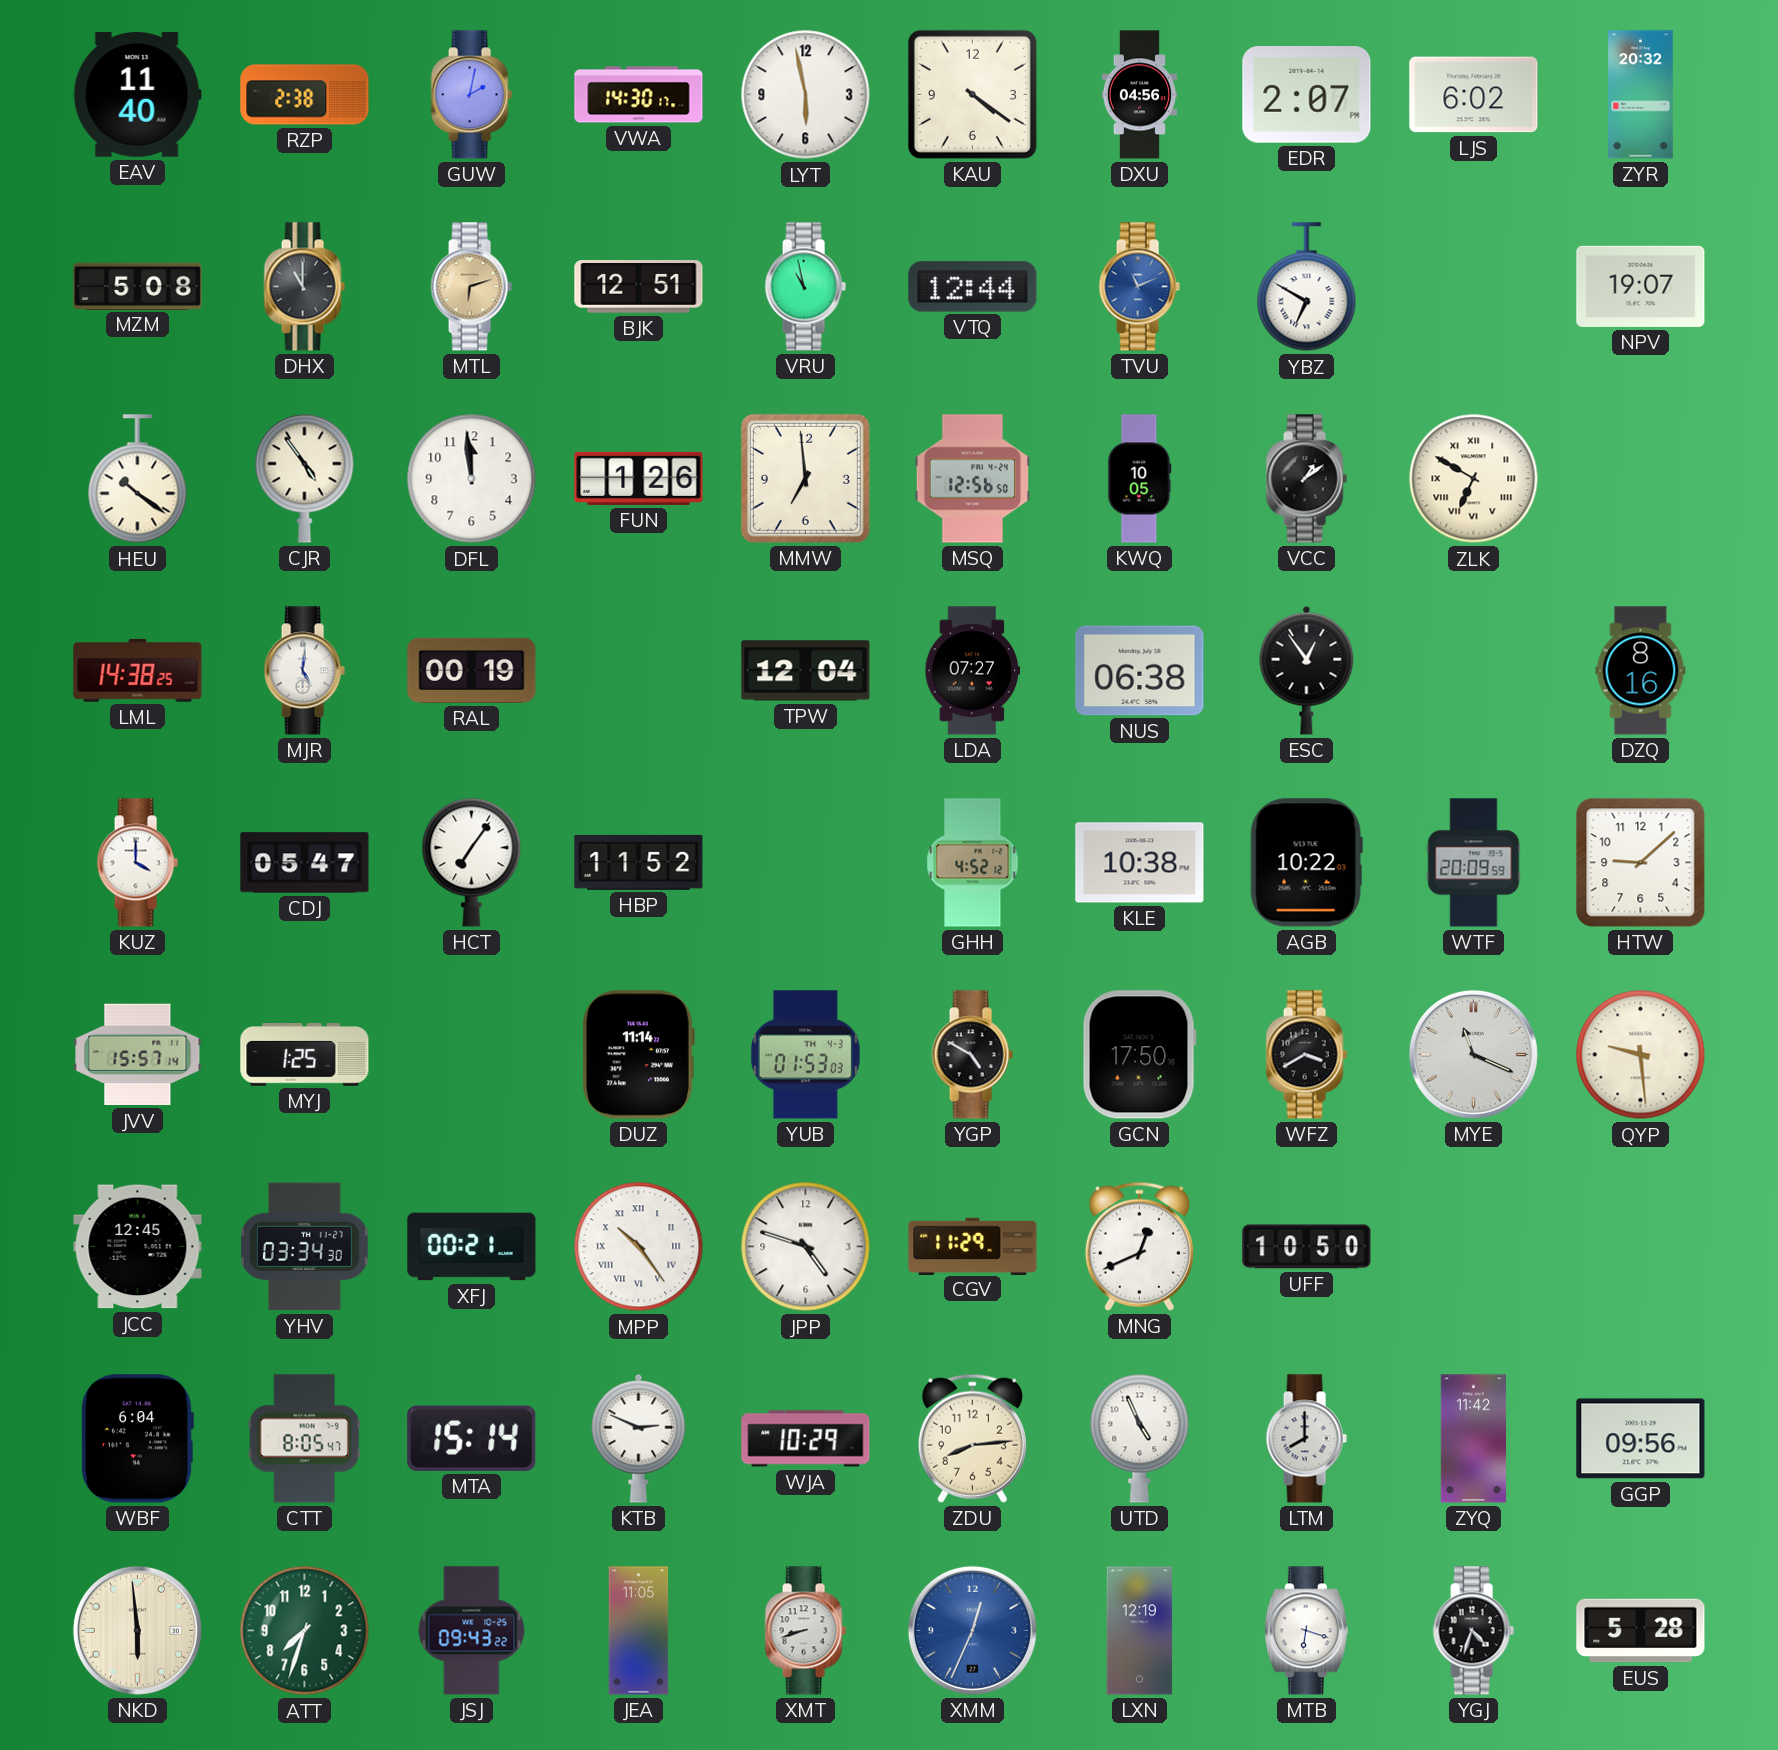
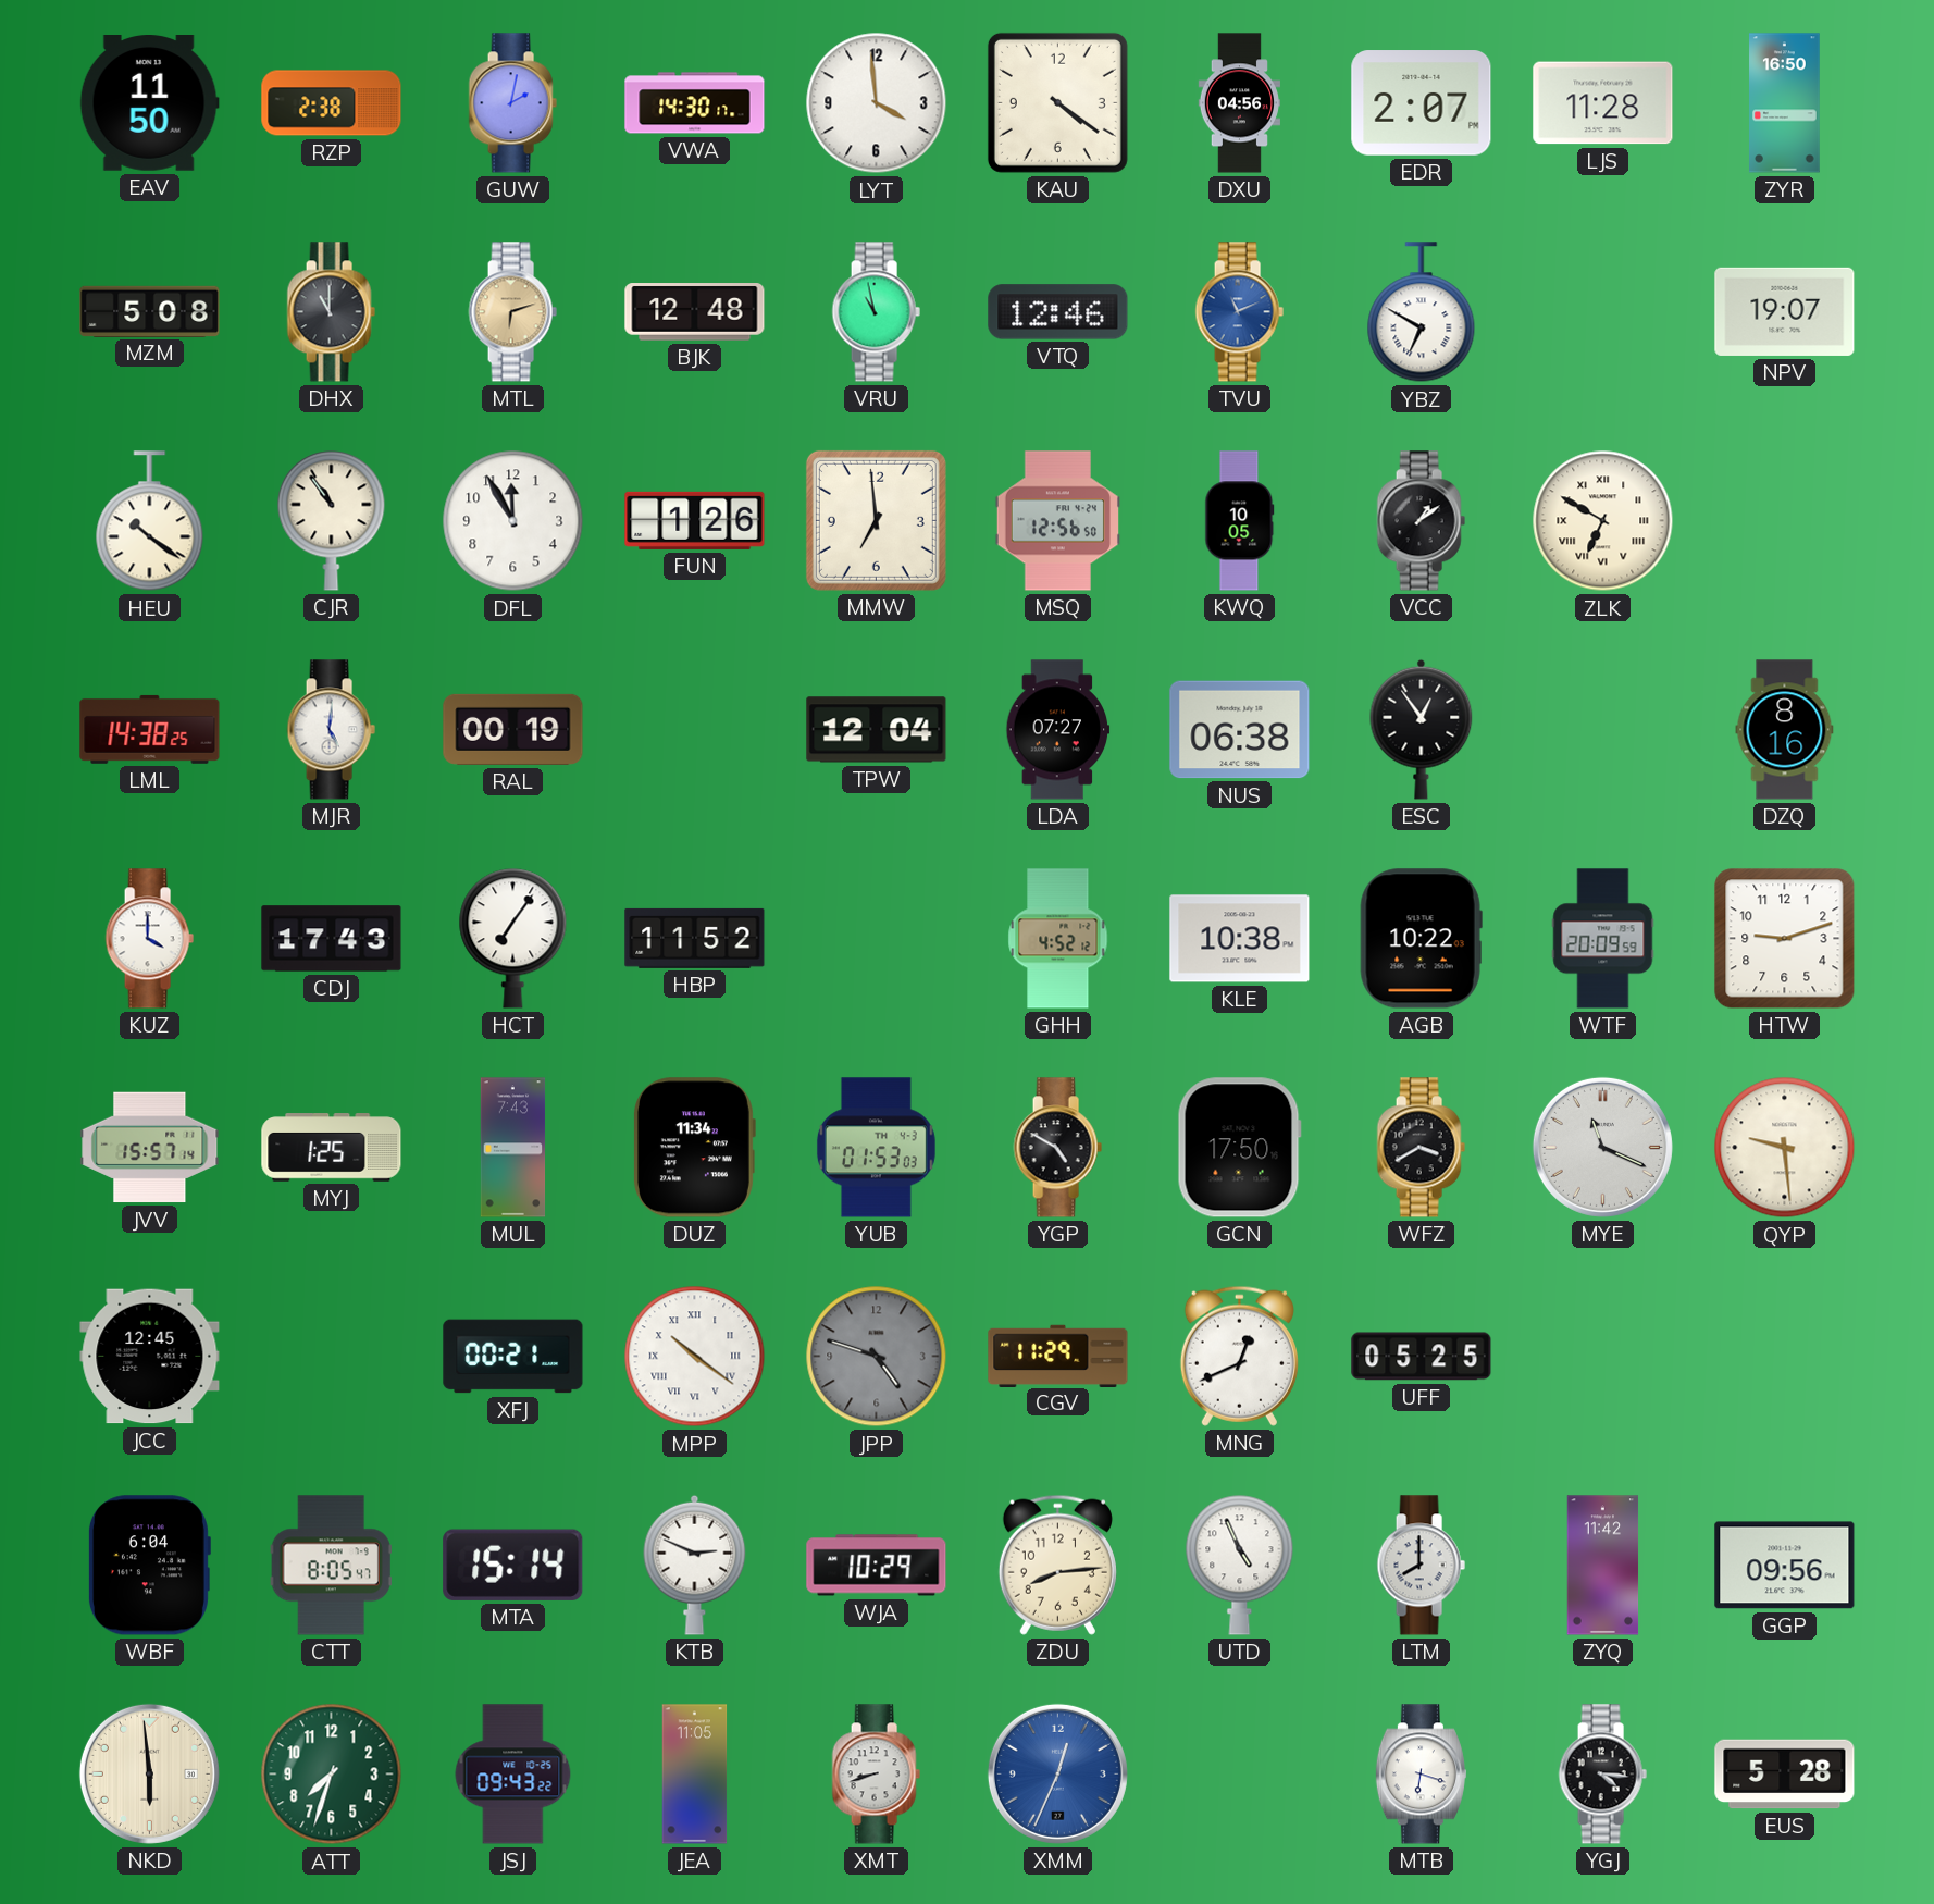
EAV: 11:40 -> 11:50
LYT: 5:58 -> 3:59
LJS: 6:02 -> 11:28
ZYR: 20:32 -> 16:50
BJK: 12:51 -> 12:48
VTQ: 12:44 -> 12:46
CJR: 4:54 -> 10:54
DFL: 11:59 -> 11:55
CDJ: 05:47 -> 17:43
HTW: 9:08 -> 9:12
MUL: none -> 7:43
DUZ: 11:14 -> 11:34
YHV: 03:34 -> none
MPP: 10:24 -> 10:21
JPP dial: white -> grey
UFF: 10:50 -> 05:25
LXN: 12:19 -> none
YGJ: 4:33 -> 4:16
